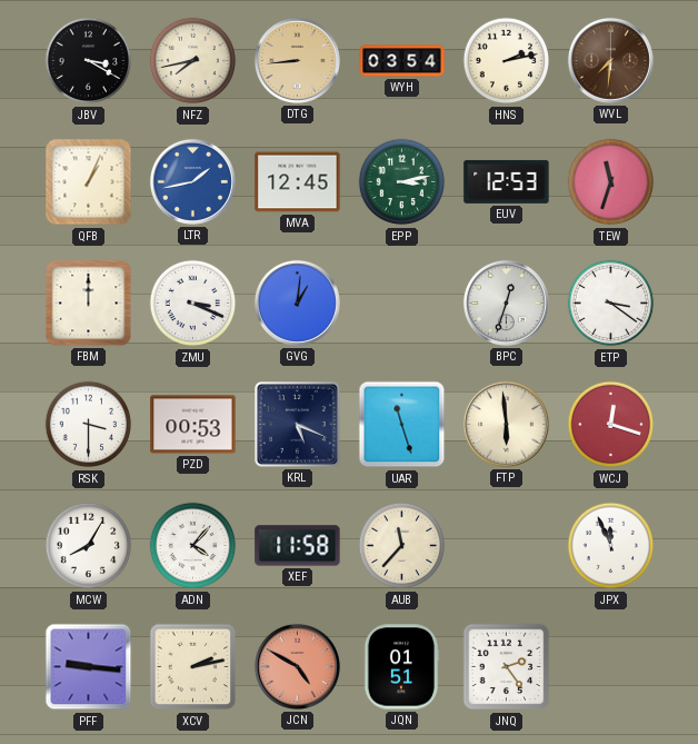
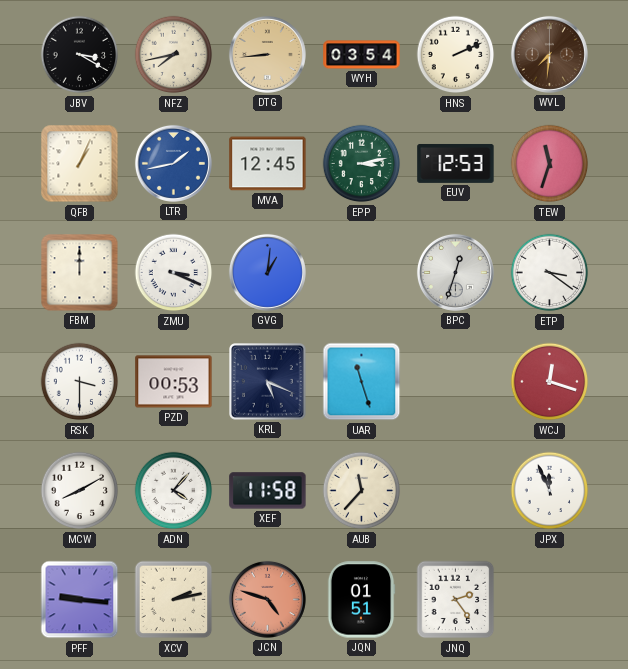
HNS: 2:13 -> 2:11
FTP: 5:59 -> none
MCW: 8:05 -> 8:10
JCN: 4:50 -> 4:48
